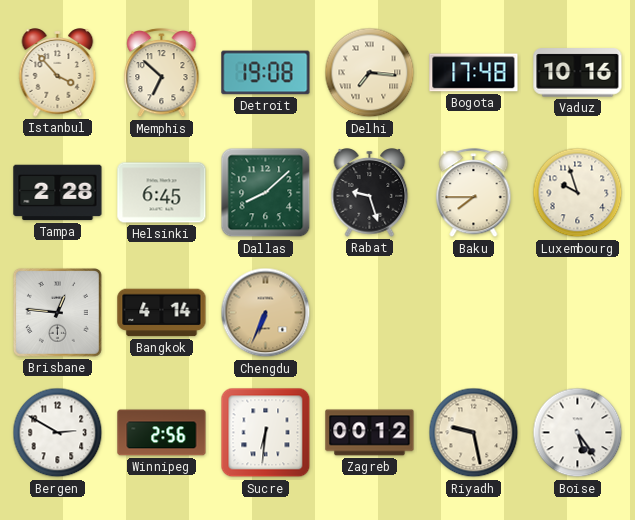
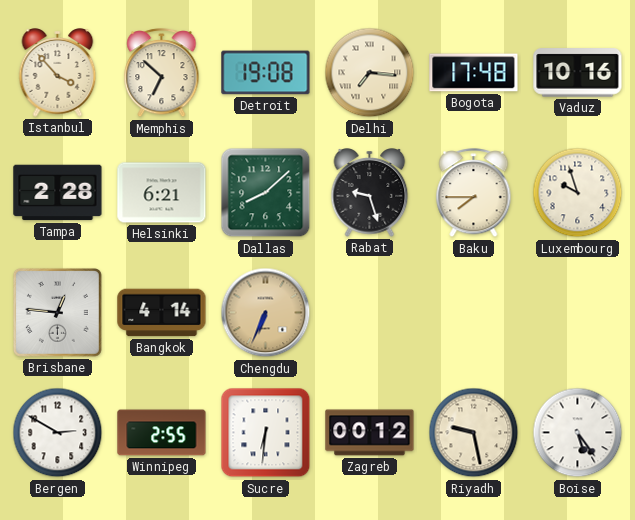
Helsinki: 6:45 -> 6:21
Winnipeg: 2:56 -> 2:55
